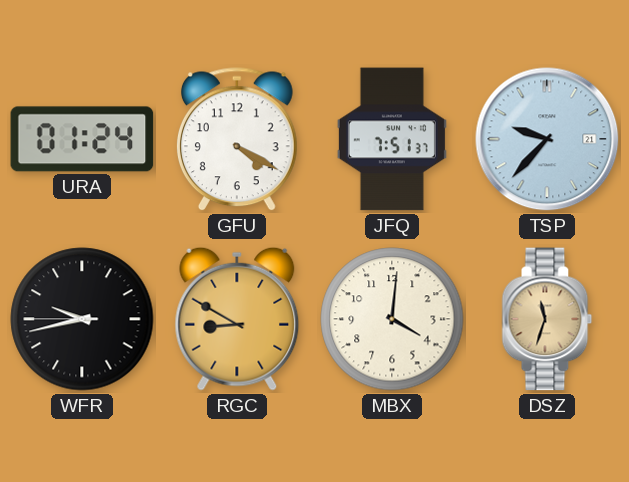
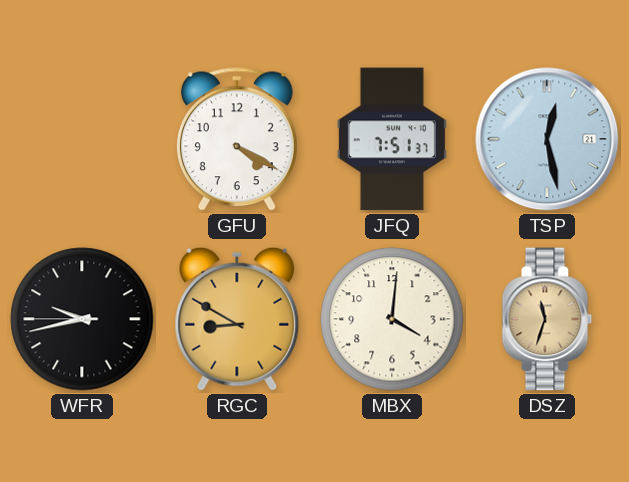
URA: 01:24 -> none
TSP: 9:37 -> 12:28
